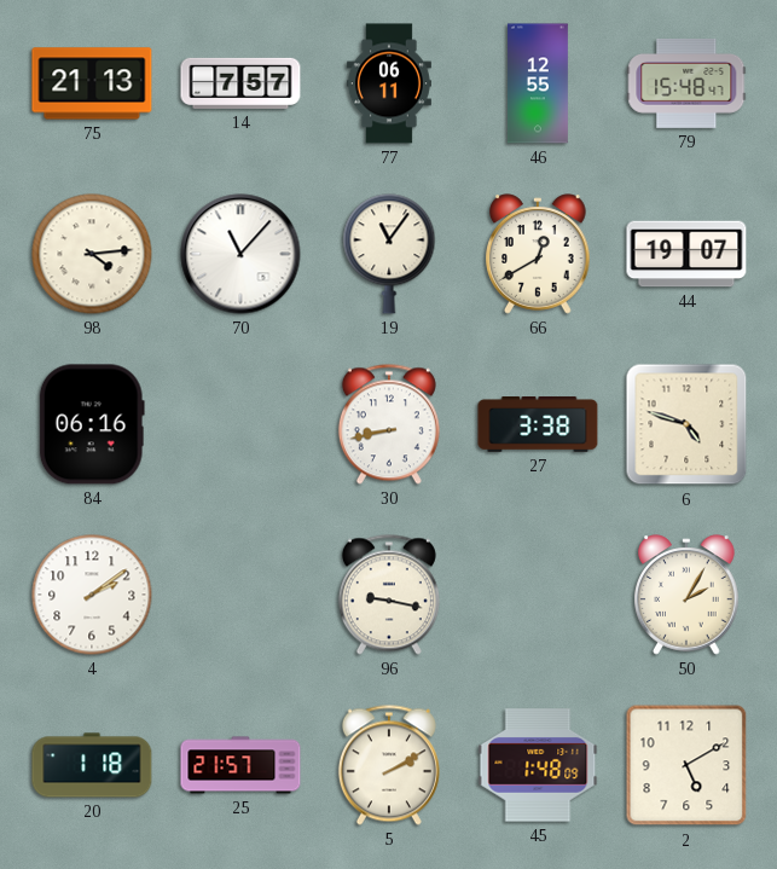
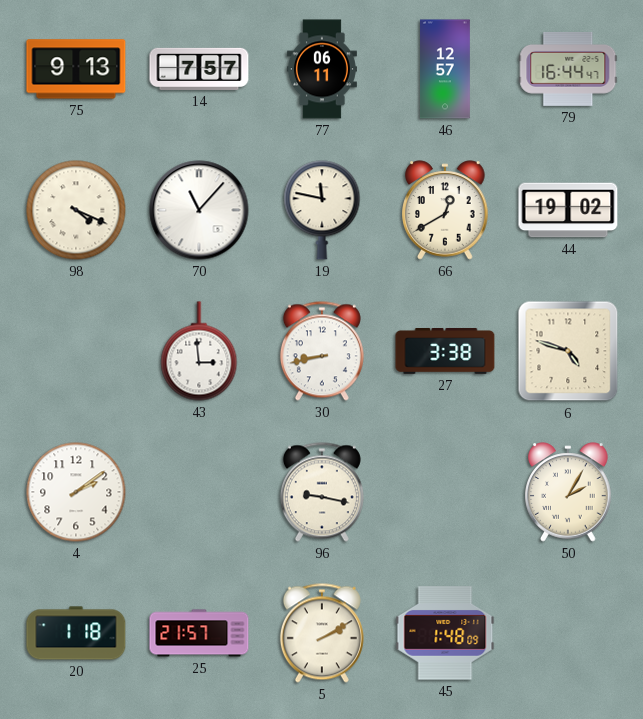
75: 21:13 -> 9:13
46: 12:55 -> 12:57
79: 15:48 -> 16:44
98: 4:14 -> 4:19
19: 11:06 -> 11:47
44: 19:07 -> 19:02
84: 06:16 -> none
43: none -> 2:59
2: 5:10 -> none
